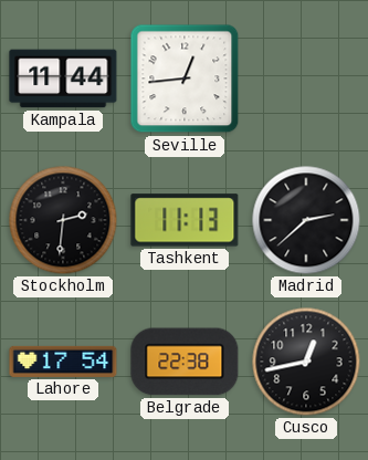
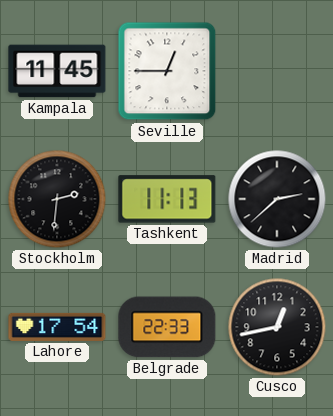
Kampala: 11:44 -> 11:45
Seville: 12:44 -> 12:45
Belgrade: 22:38 -> 22:33
